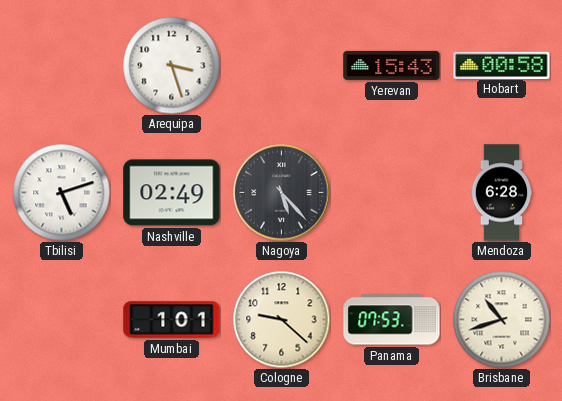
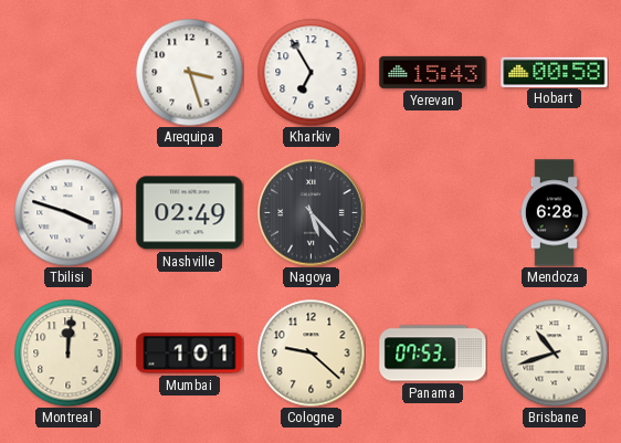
Kharkiv: none -> 6:55
Tbilisi: 5:12 -> 3:48
Montreal: none -> 12:01
